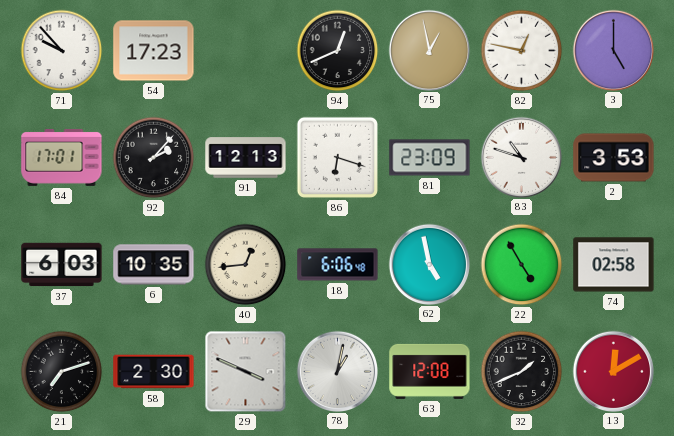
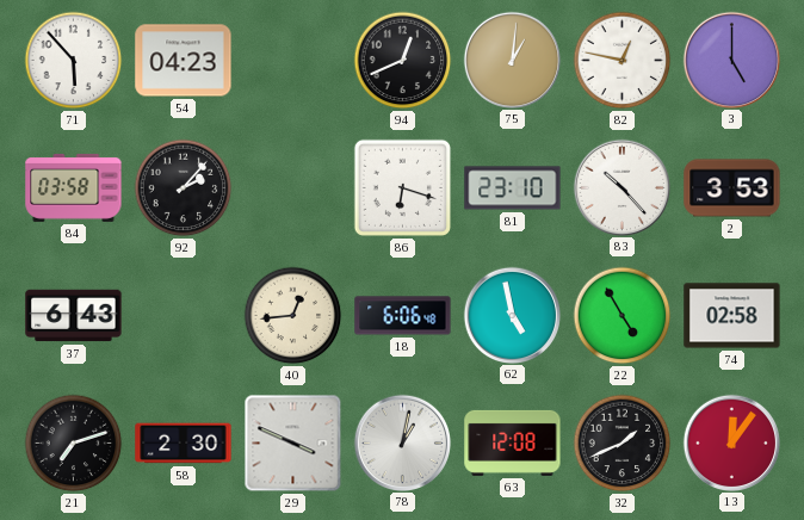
71: 9:53 -> 5:53
54: 17:23 -> 04:23
75: 12:58 -> 1:01
84: 17:01 -> 03:58
91: 12:13 -> none
81: 23:09 -> 23:10
83: 10:48 -> 10:23
37: 6:03 -> 6:43
6: 10:35 -> none
13: 12:10 -> 12:06
